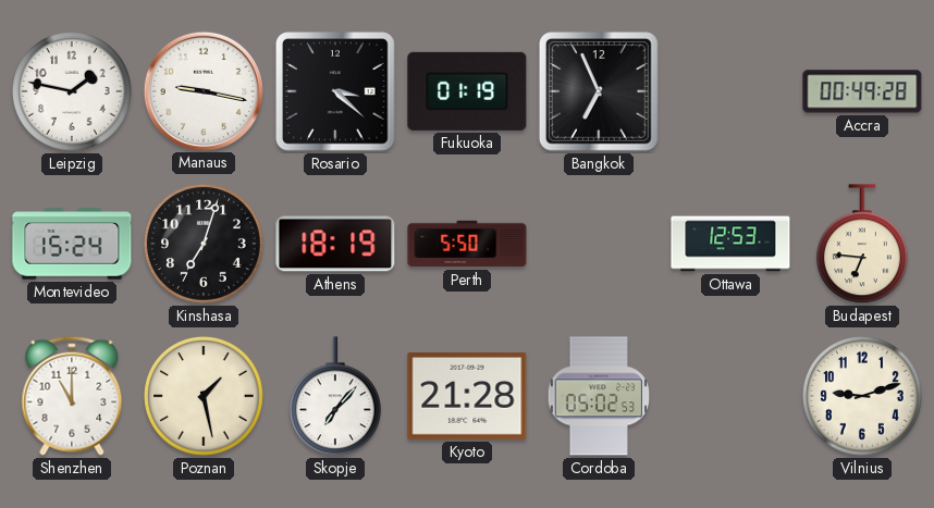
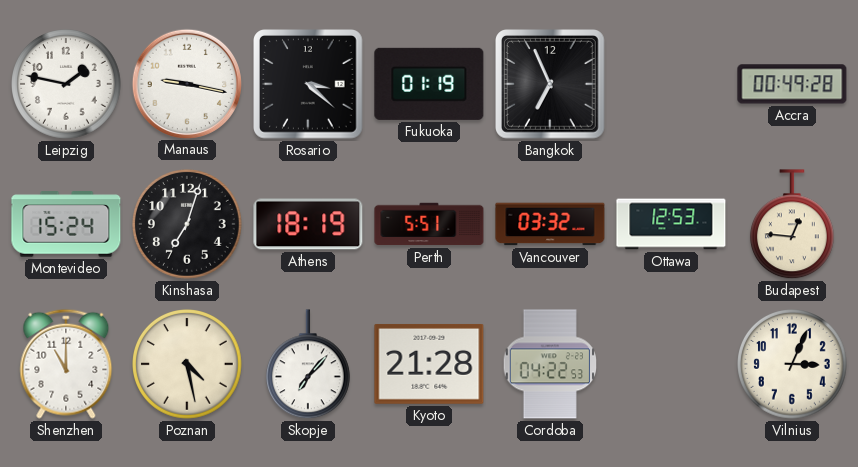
Perth: 5:50 -> 5:51
Vancouver: none -> 03:32
Budapest: 6:46 -> 12:46
Poznan: 1:28 -> 4:28
Cordoba: 05:02 -> 04:22
Vilnius: 9:12 -> 3:04
